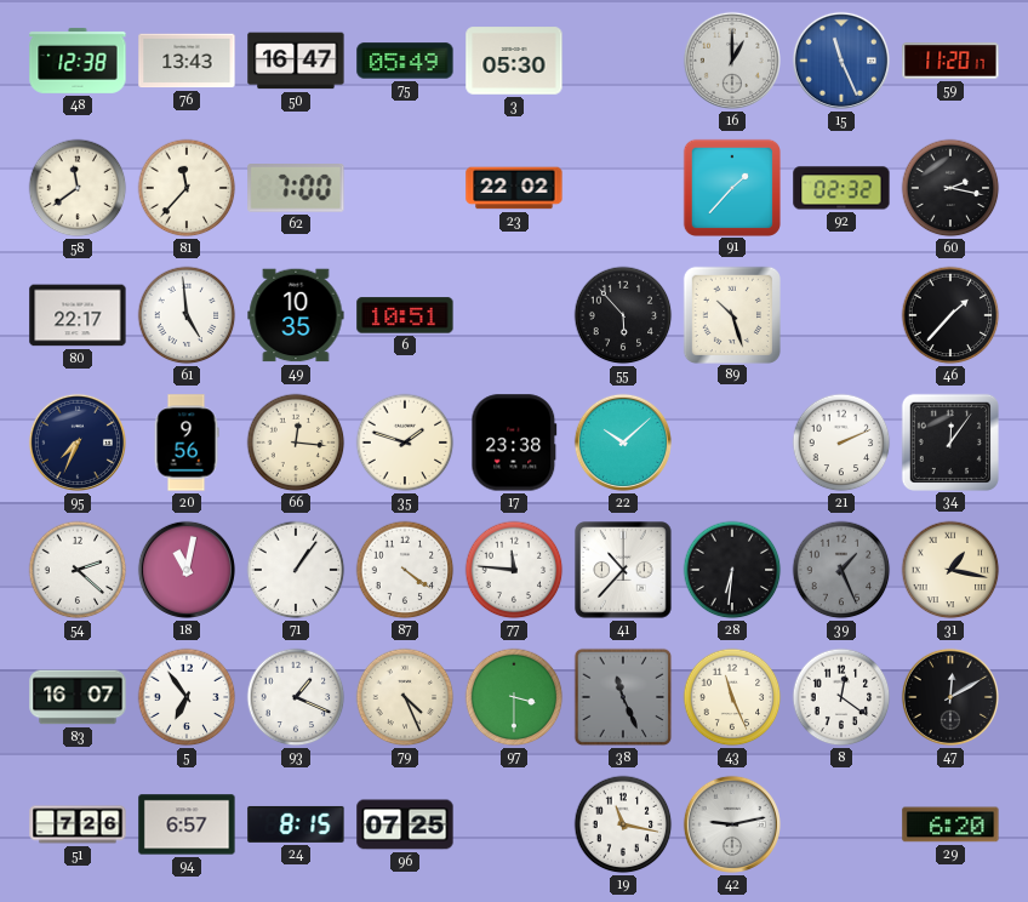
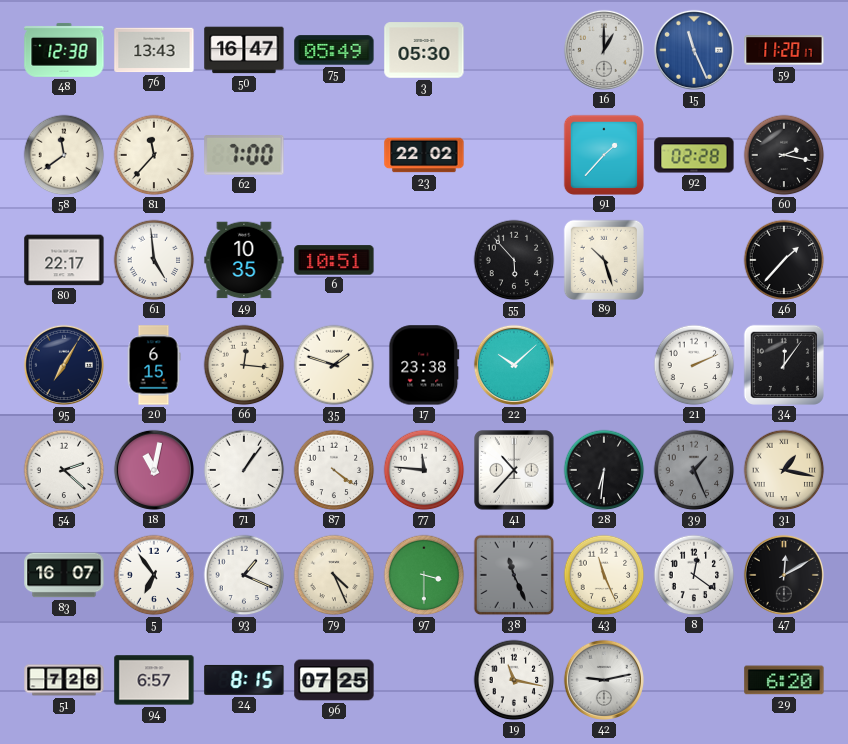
92: 02:32 -> 02:28
95: 7:34 -> 7:05
20: 9:56 -> 6:15
